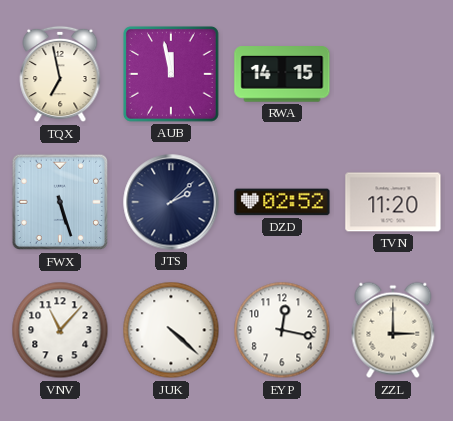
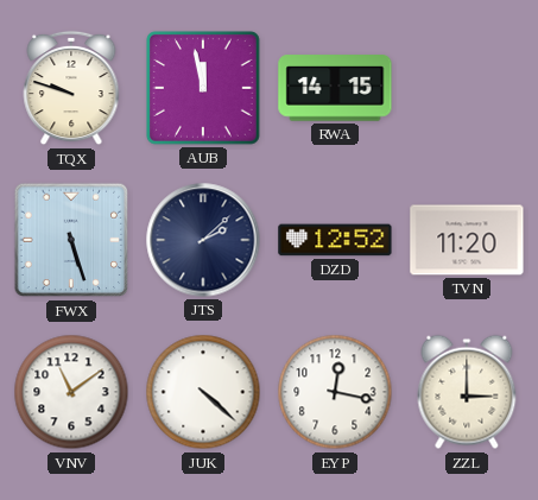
TQX: 6:58 -> 9:48
DZD: 02:52 -> 12:52
VNV: 11:07 -> 11:09
